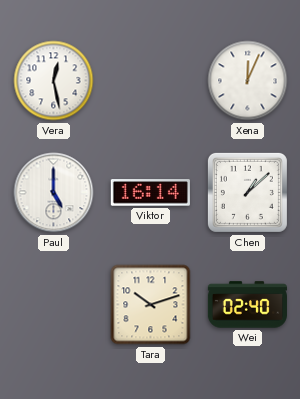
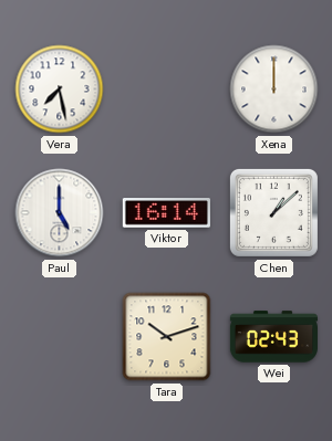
Vera: 12:28 -> 7:28
Xena: 12:04 -> 12:00
Wei: 02:40 -> 02:43
